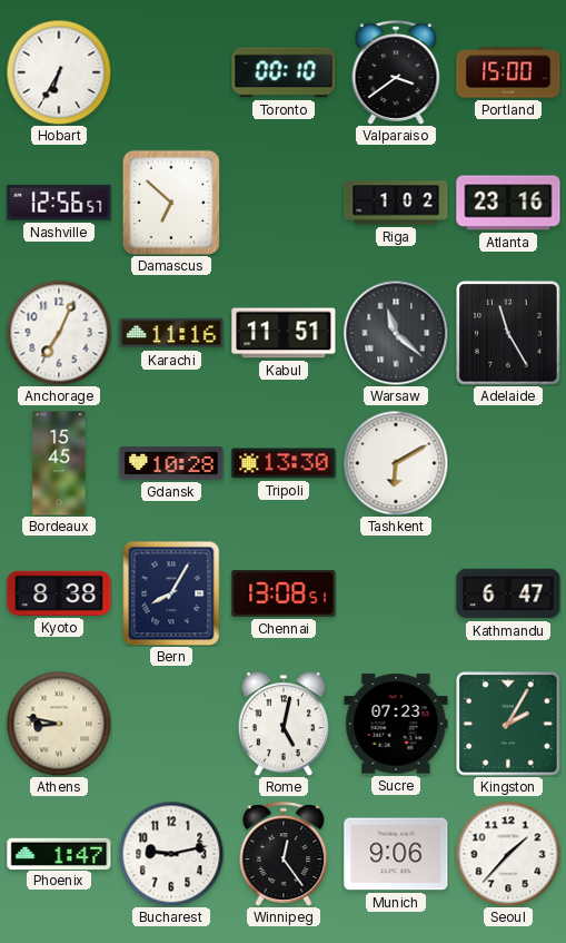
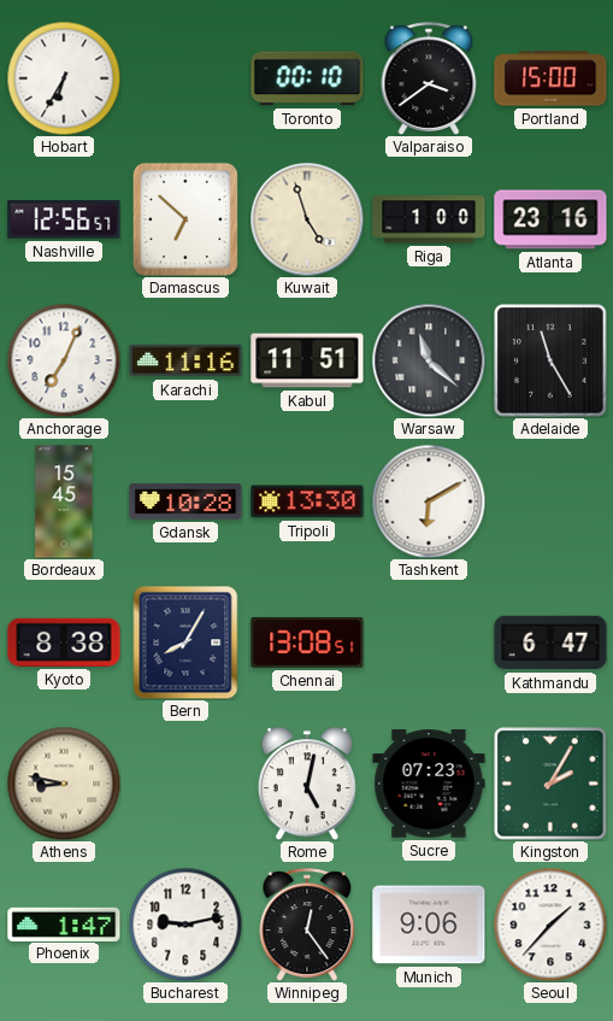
Kuwait: none -> 4:57
Riga: 1:02 -> 1:00
